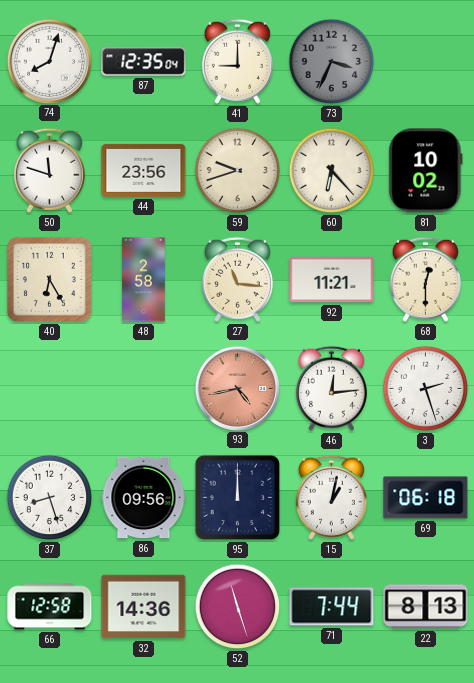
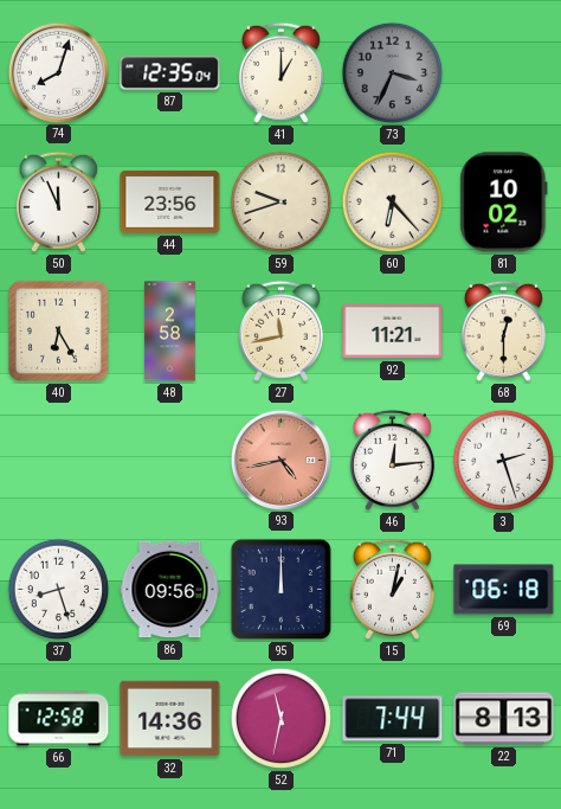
41: 9:00 -> 1:00
50: 11:48 -> 11:56
27: 11:16 -> 11:43
52: 11:27 -> 11:32
